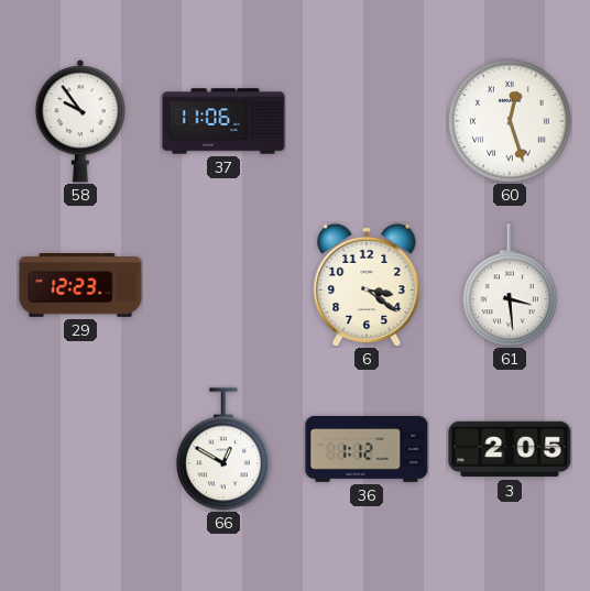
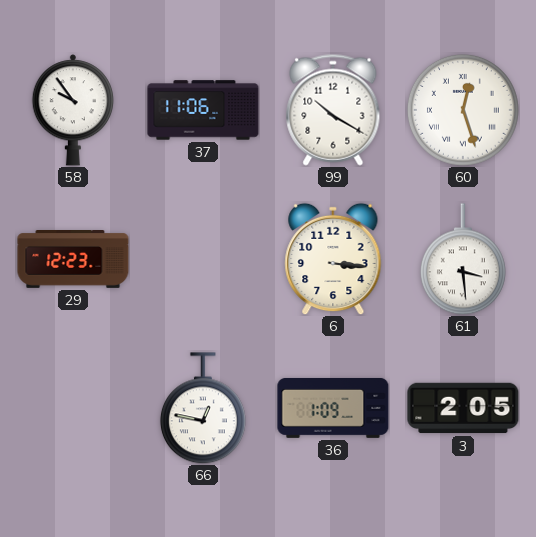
99: none -> 10:20
6: 3:21 -> 3:16
66: 12:50 -> 12:47
36: 1:12 -> 1:09
